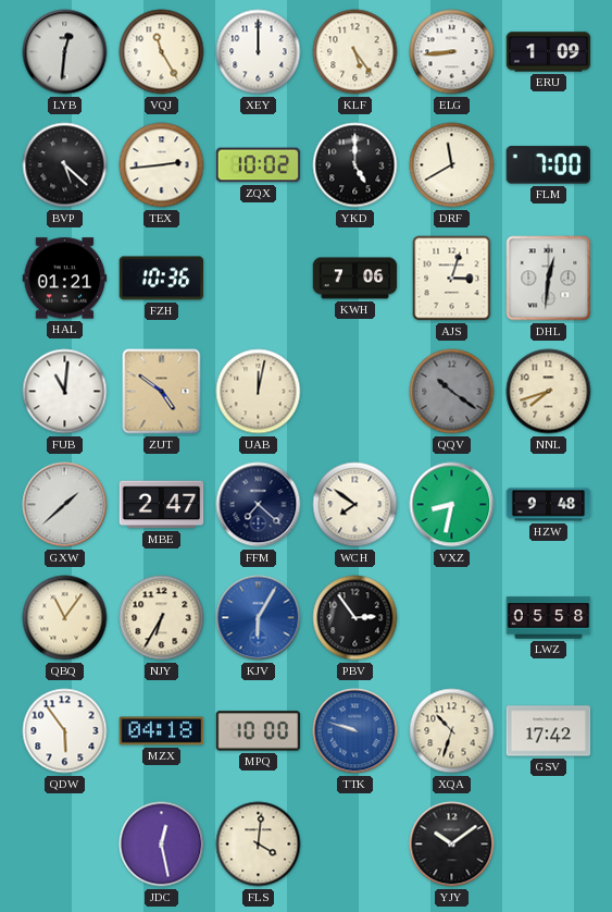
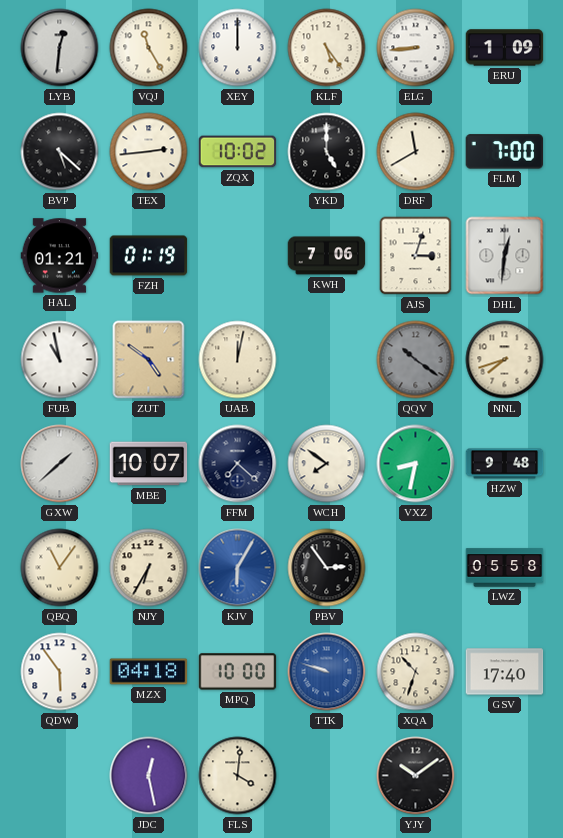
FZH: 10:36 -> 01:19
FUB: 11:01 -> 10:58
MBE: 2:47 -> 10:07
GSV: 17:42 -> 17:40
